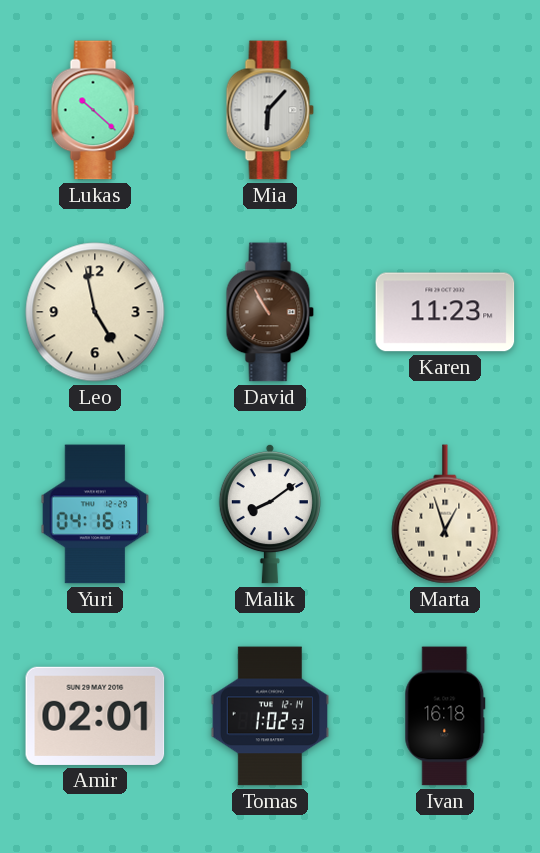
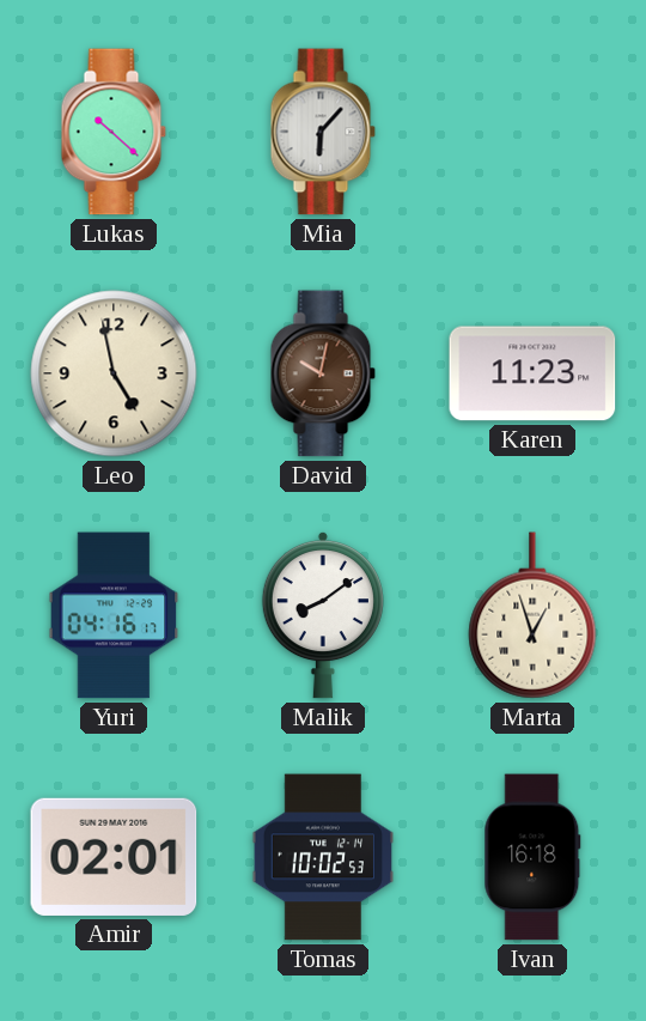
David: 10:55 -> 10:02
Tomas: 1:02 -> 10:02
